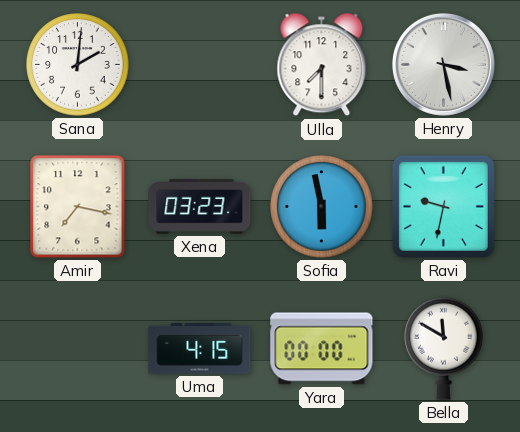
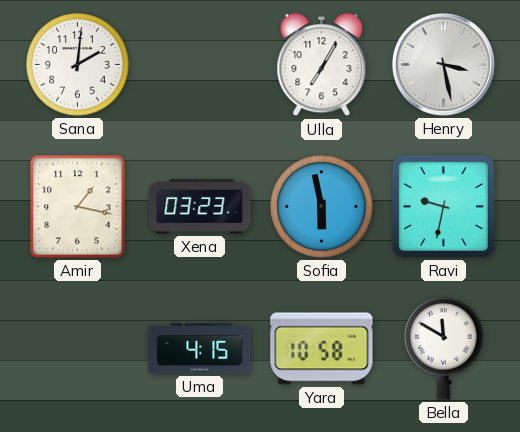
Ulla: 7:30 -> 7:05
Amir: 7:17 -> 1:17
Yara: 00:00 -> 10:58
